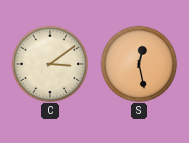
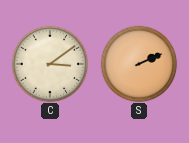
S: 12:28 -> 2:11
